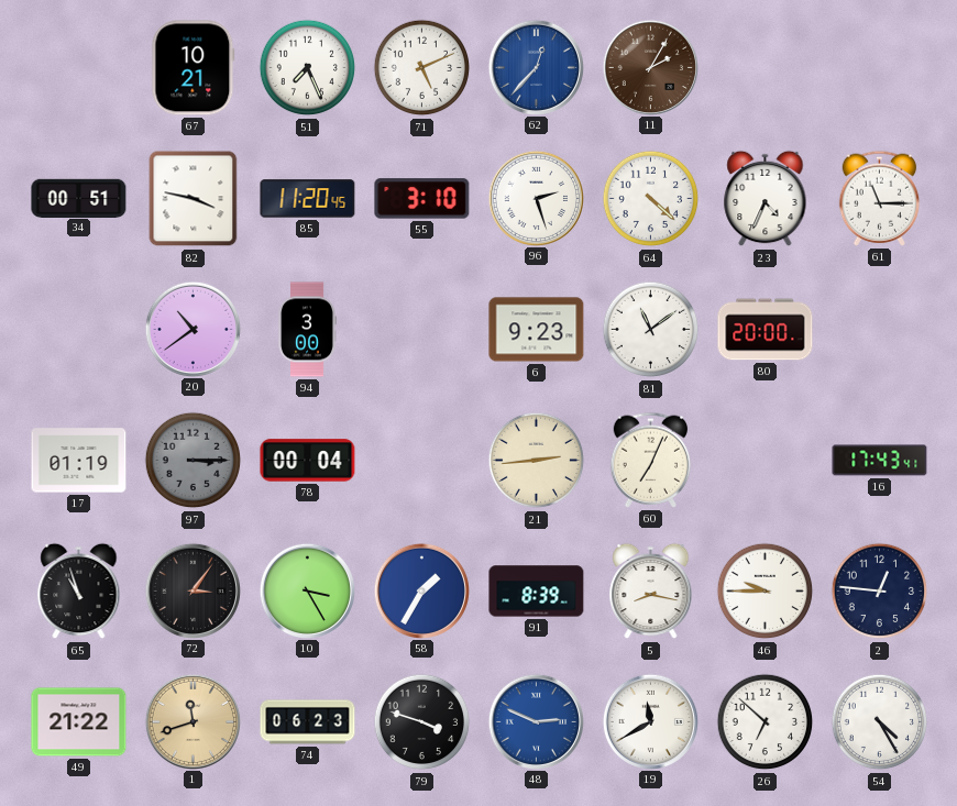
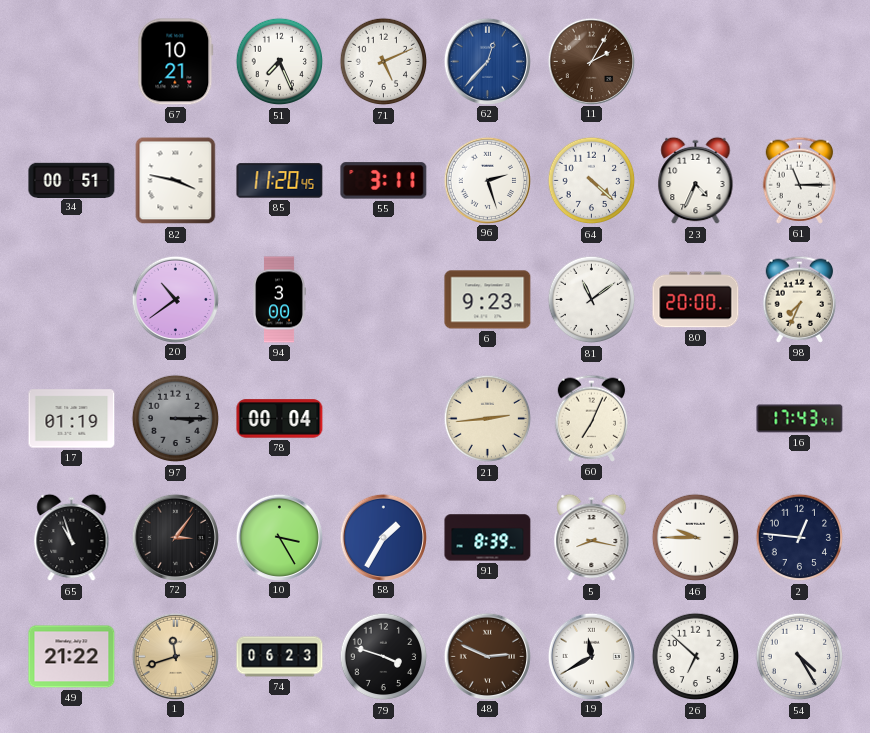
55: 3:10 -> 3:11
98: none -> 7:34
48 dial: blue -> brown
